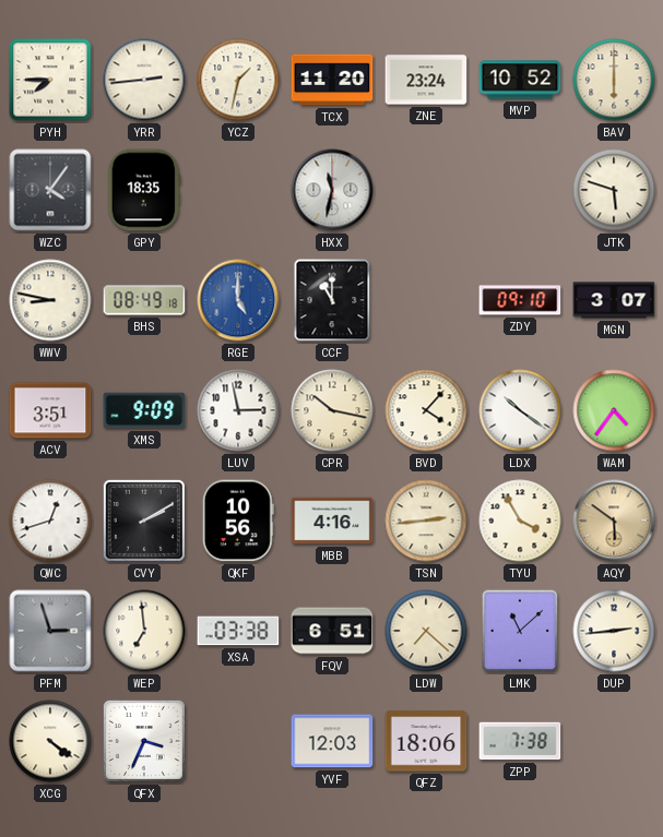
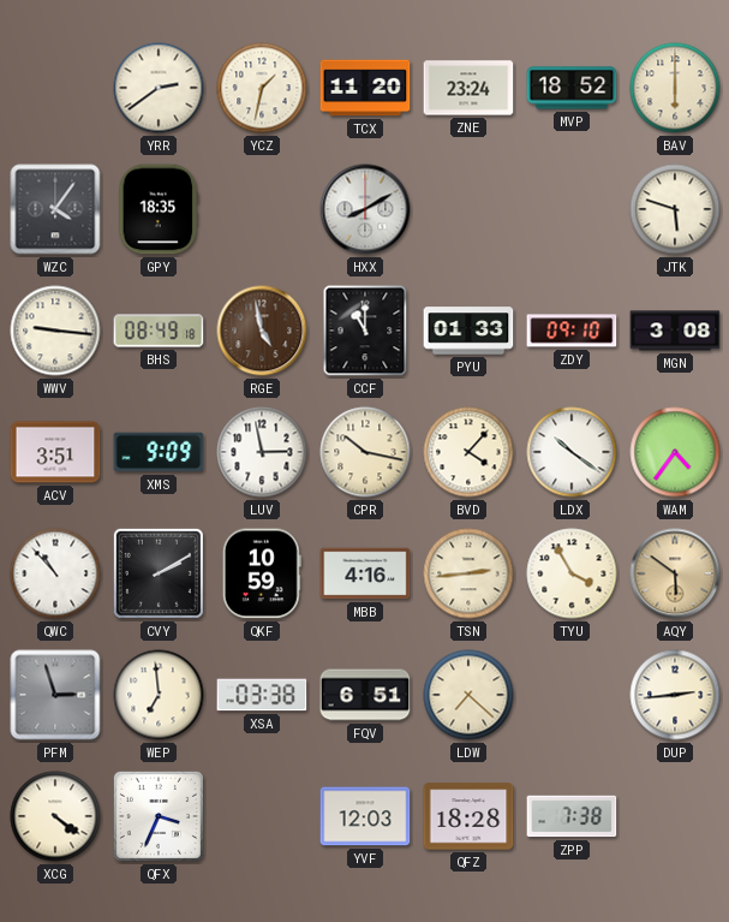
PYH: 7:45 -> none
YRR: 2:44 -> 2:39
MVP: 10:52 -> 18:52
HXX: 11:32 -> 8:10
WWV: 8:47 -> 9:16
RGE: 5:00 -> 4:58
RGE dial: blue -> brown
PYU: none -> 01:33
MGN: 3:07 -> 3:08
QWC: 12:42 -> 10:53
QKF: 10:56 -> 10:59
LMK: 11:08 -> none
QFZ: 18:06 -> 18:28
